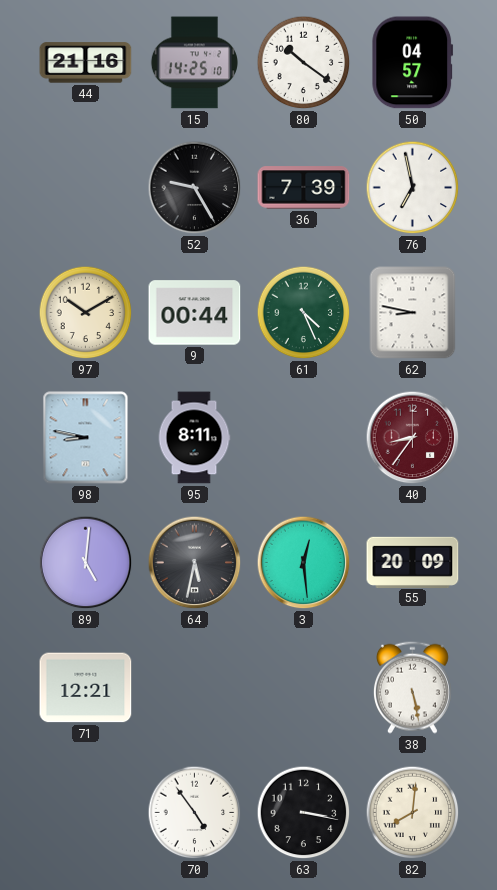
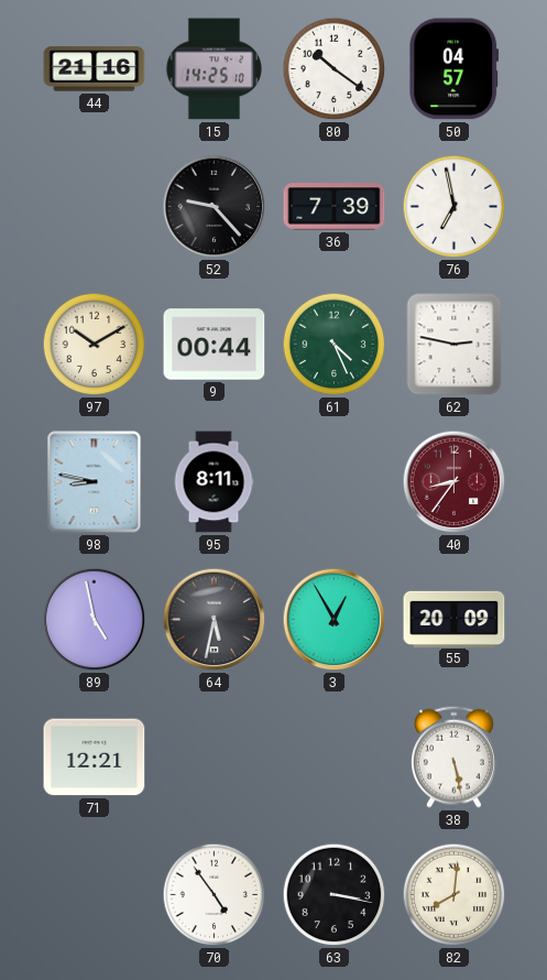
52: 9:25 -> 9:23
62: 8:47 -> 2:47
89: 5:01 -> 4:58
3: 12:29 -> 12:55
